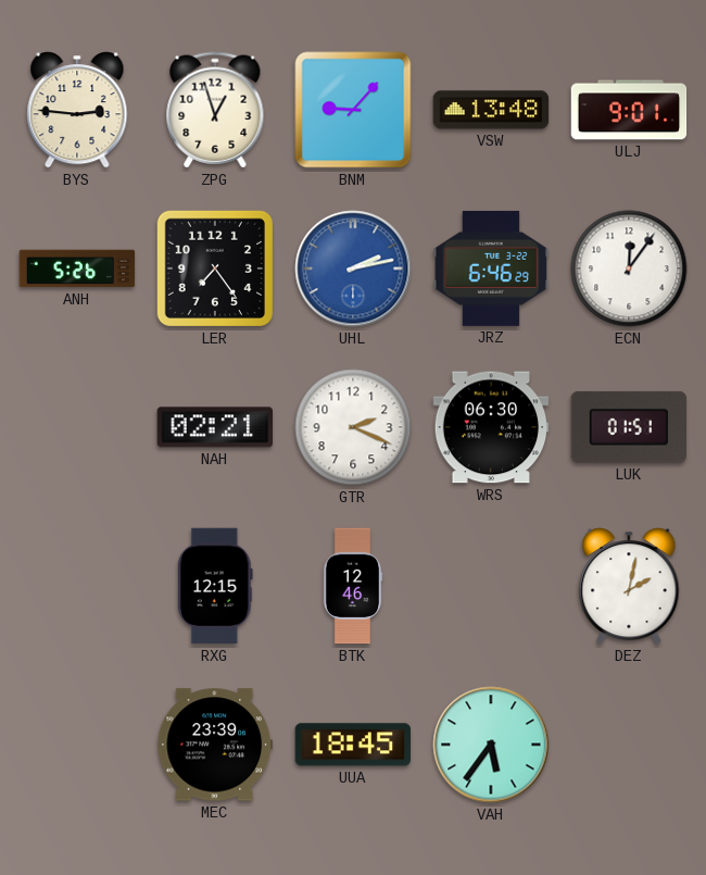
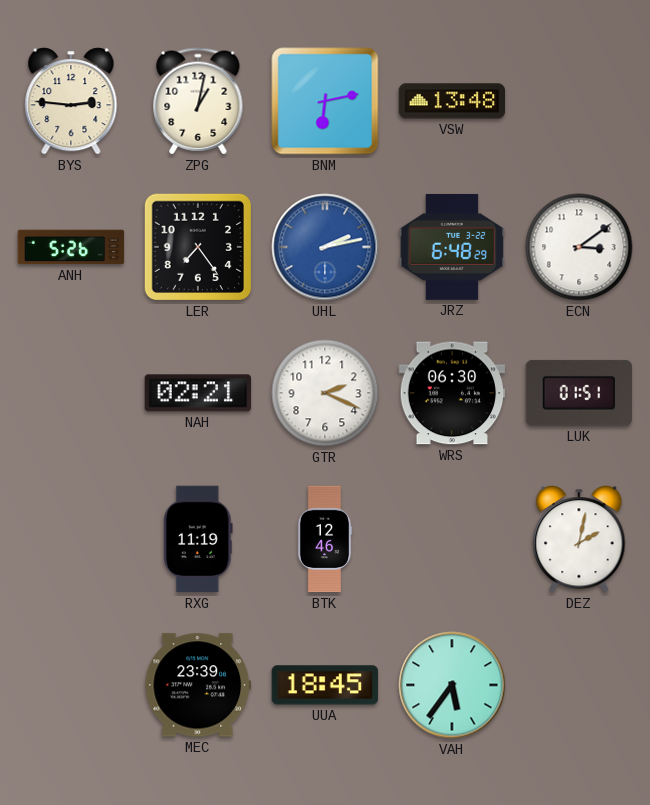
ZPG: 12:57 -> 1:02
BNM: 9:07 -> 6:13
ULJ: 9:01 -> none
JRZ: 6:46 -> 6:48
ECN: 12:06 -> 3:09
RXG: 12:15 -> 11:19
